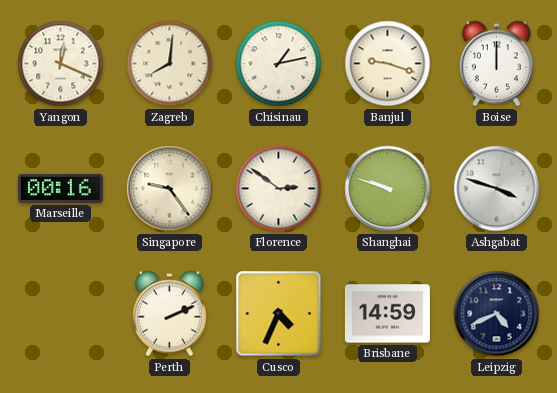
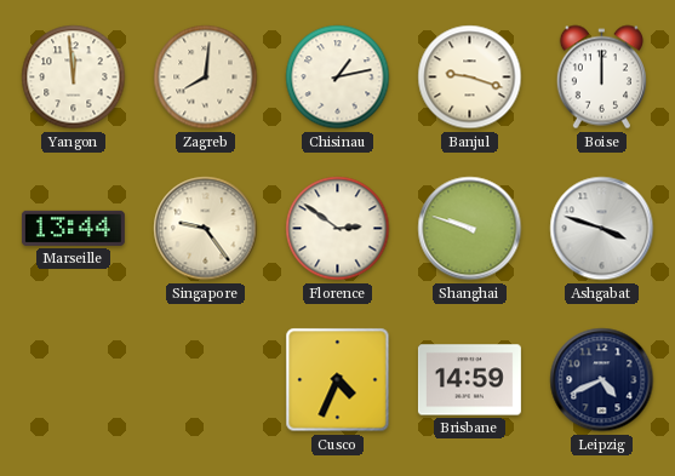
Yangon: 12:19 -> 11:59
Marseille: 00:16 -> 13:44
Perth: 2:11 -> none
